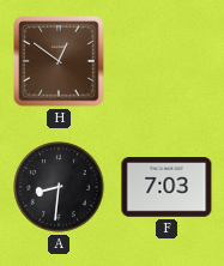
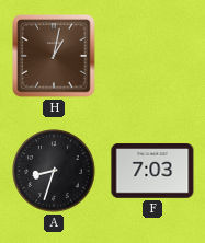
H: 12:51 -> 1:02
A: 8:31 -> 8:33
